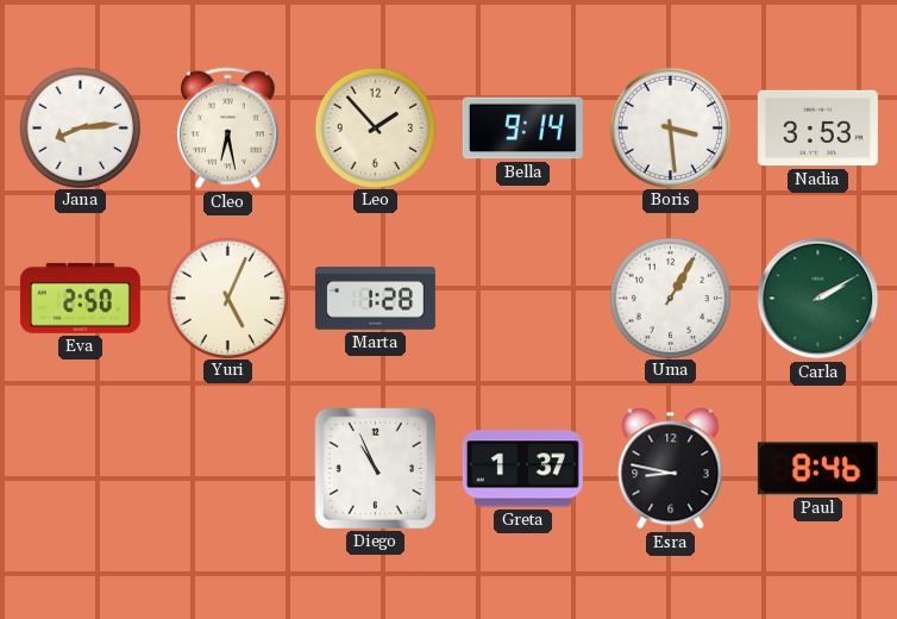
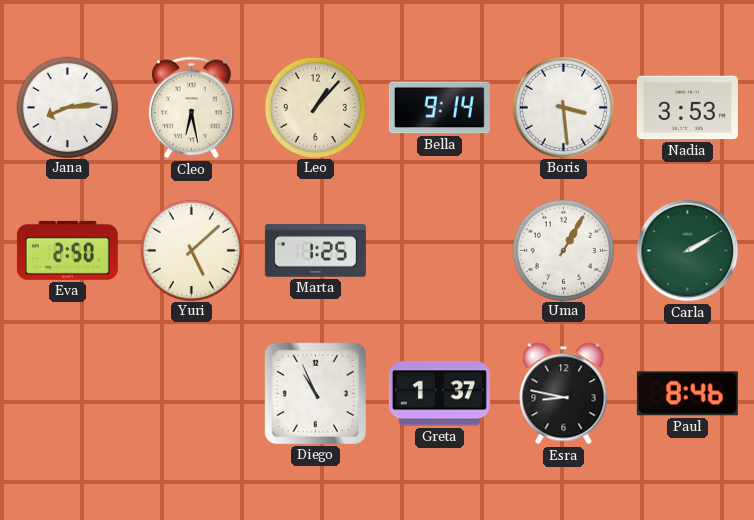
Leo: 1:53 -> 1:07
Yuri: 5:04 -> 5:08
Marta: 1:28 -> 1:25
